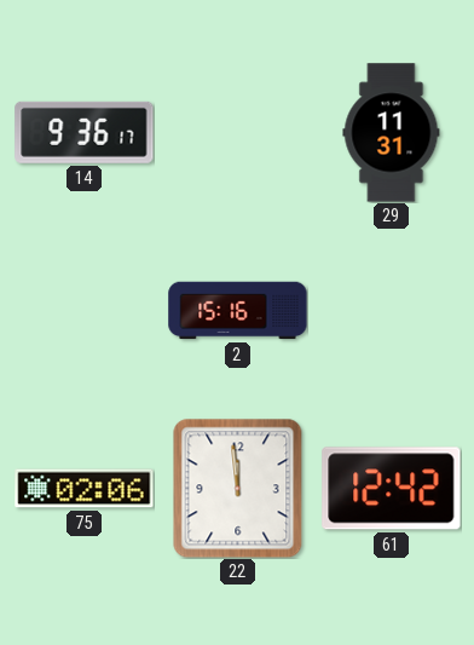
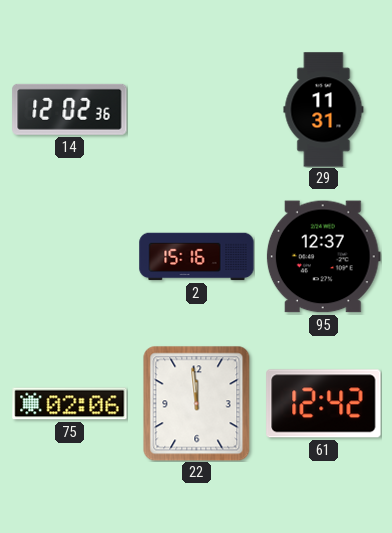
14: 9:36 -> 12:02
95: none -> 12:37
